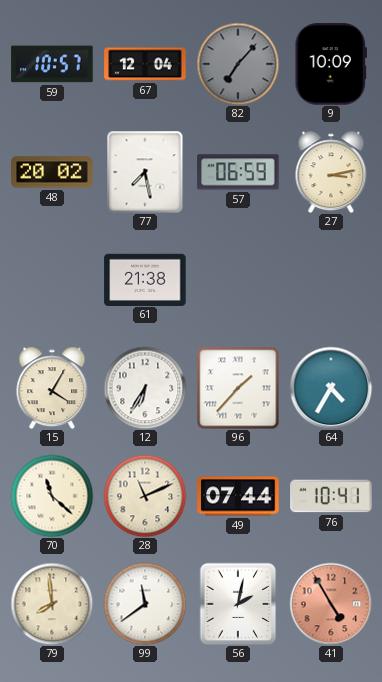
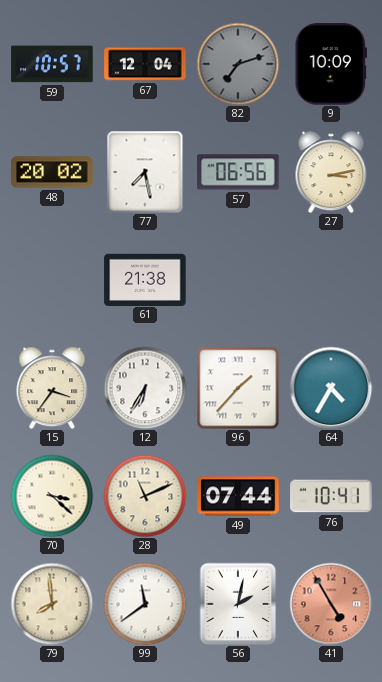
82: 7:07 -> 7:12
57: 06:59 -> 06:56
15: 4:05 -> 3:36
70: 11:22 -> 3:22
